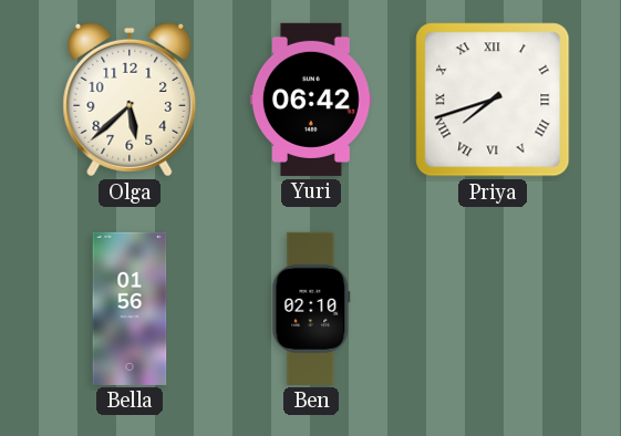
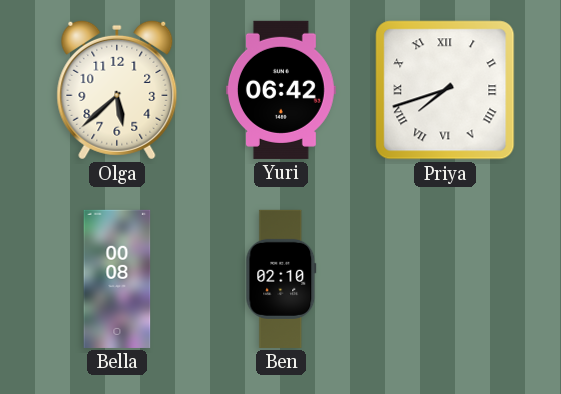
Bella: 01:56 -> 00:08
